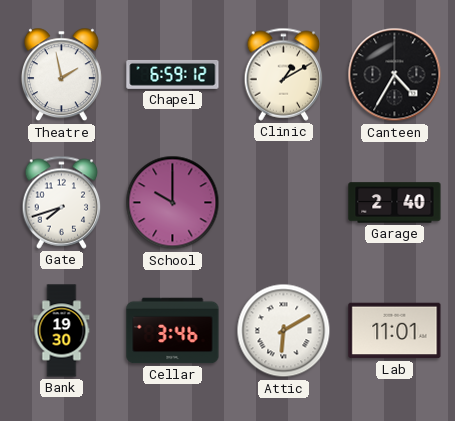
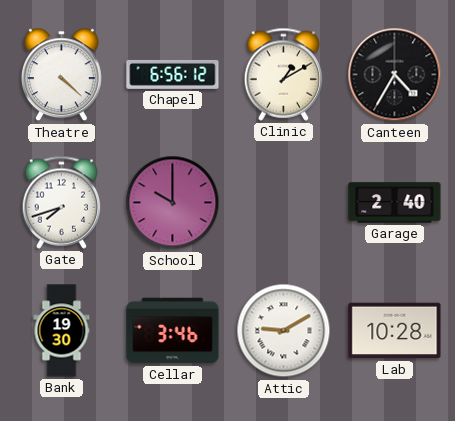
Theatre: 1:58 -> 4:22
Chapel: 6:59 -> 6:56
Attic: 6:10 -> 9:10
Lab: 11:01 -> 10:28
